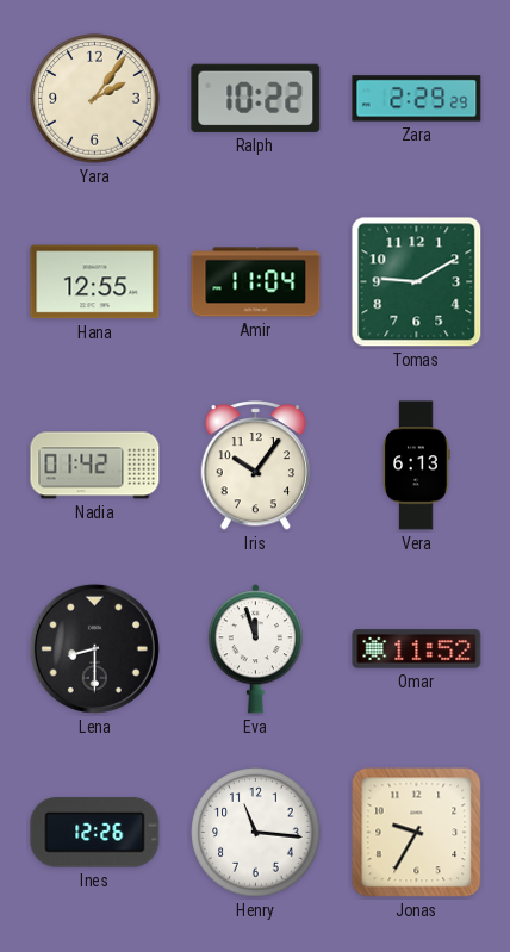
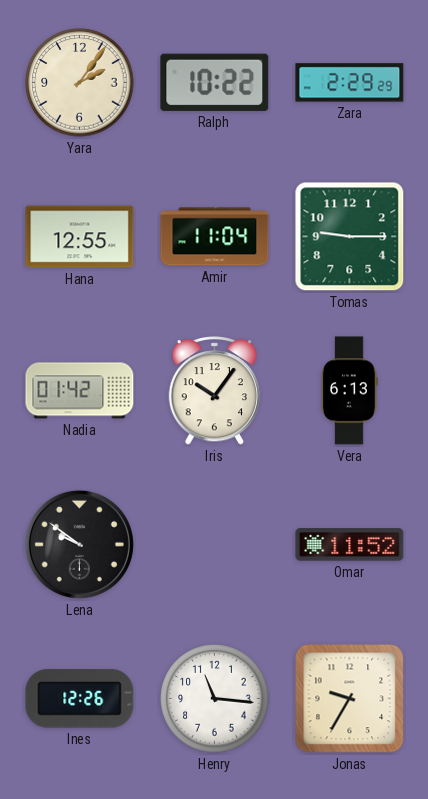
Tomas: 9:10 -> 9:15
Lena: 8:30 -> 9:51
Eva: 11:57 -> none
